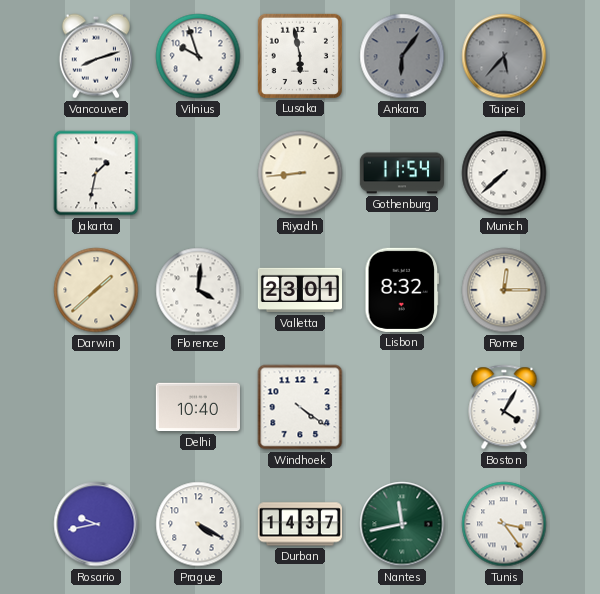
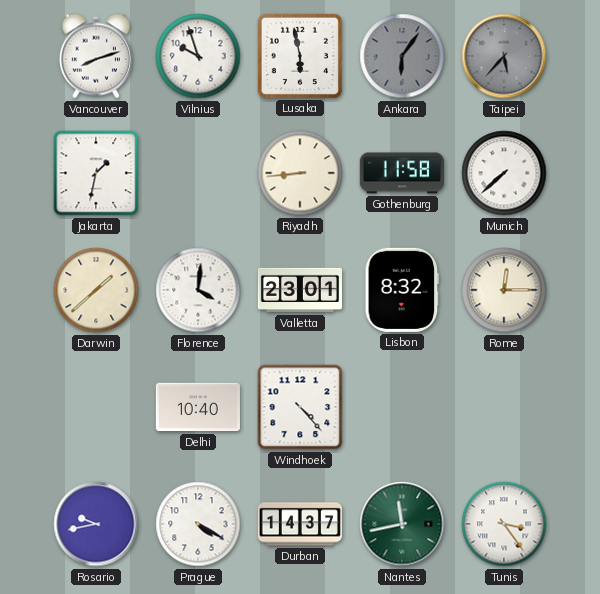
Gothenburg: 11:54 -> 11:58
Windhoek: 4:21 -> 4:23
Boston: 4:05 -> none
